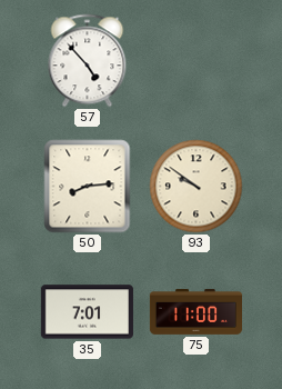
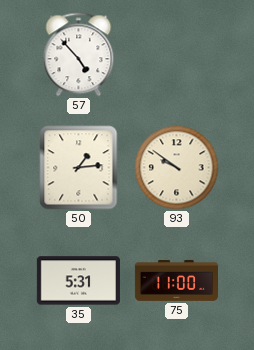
50: 8:14 -> 1:14
35: 7:01 -> 5:31
